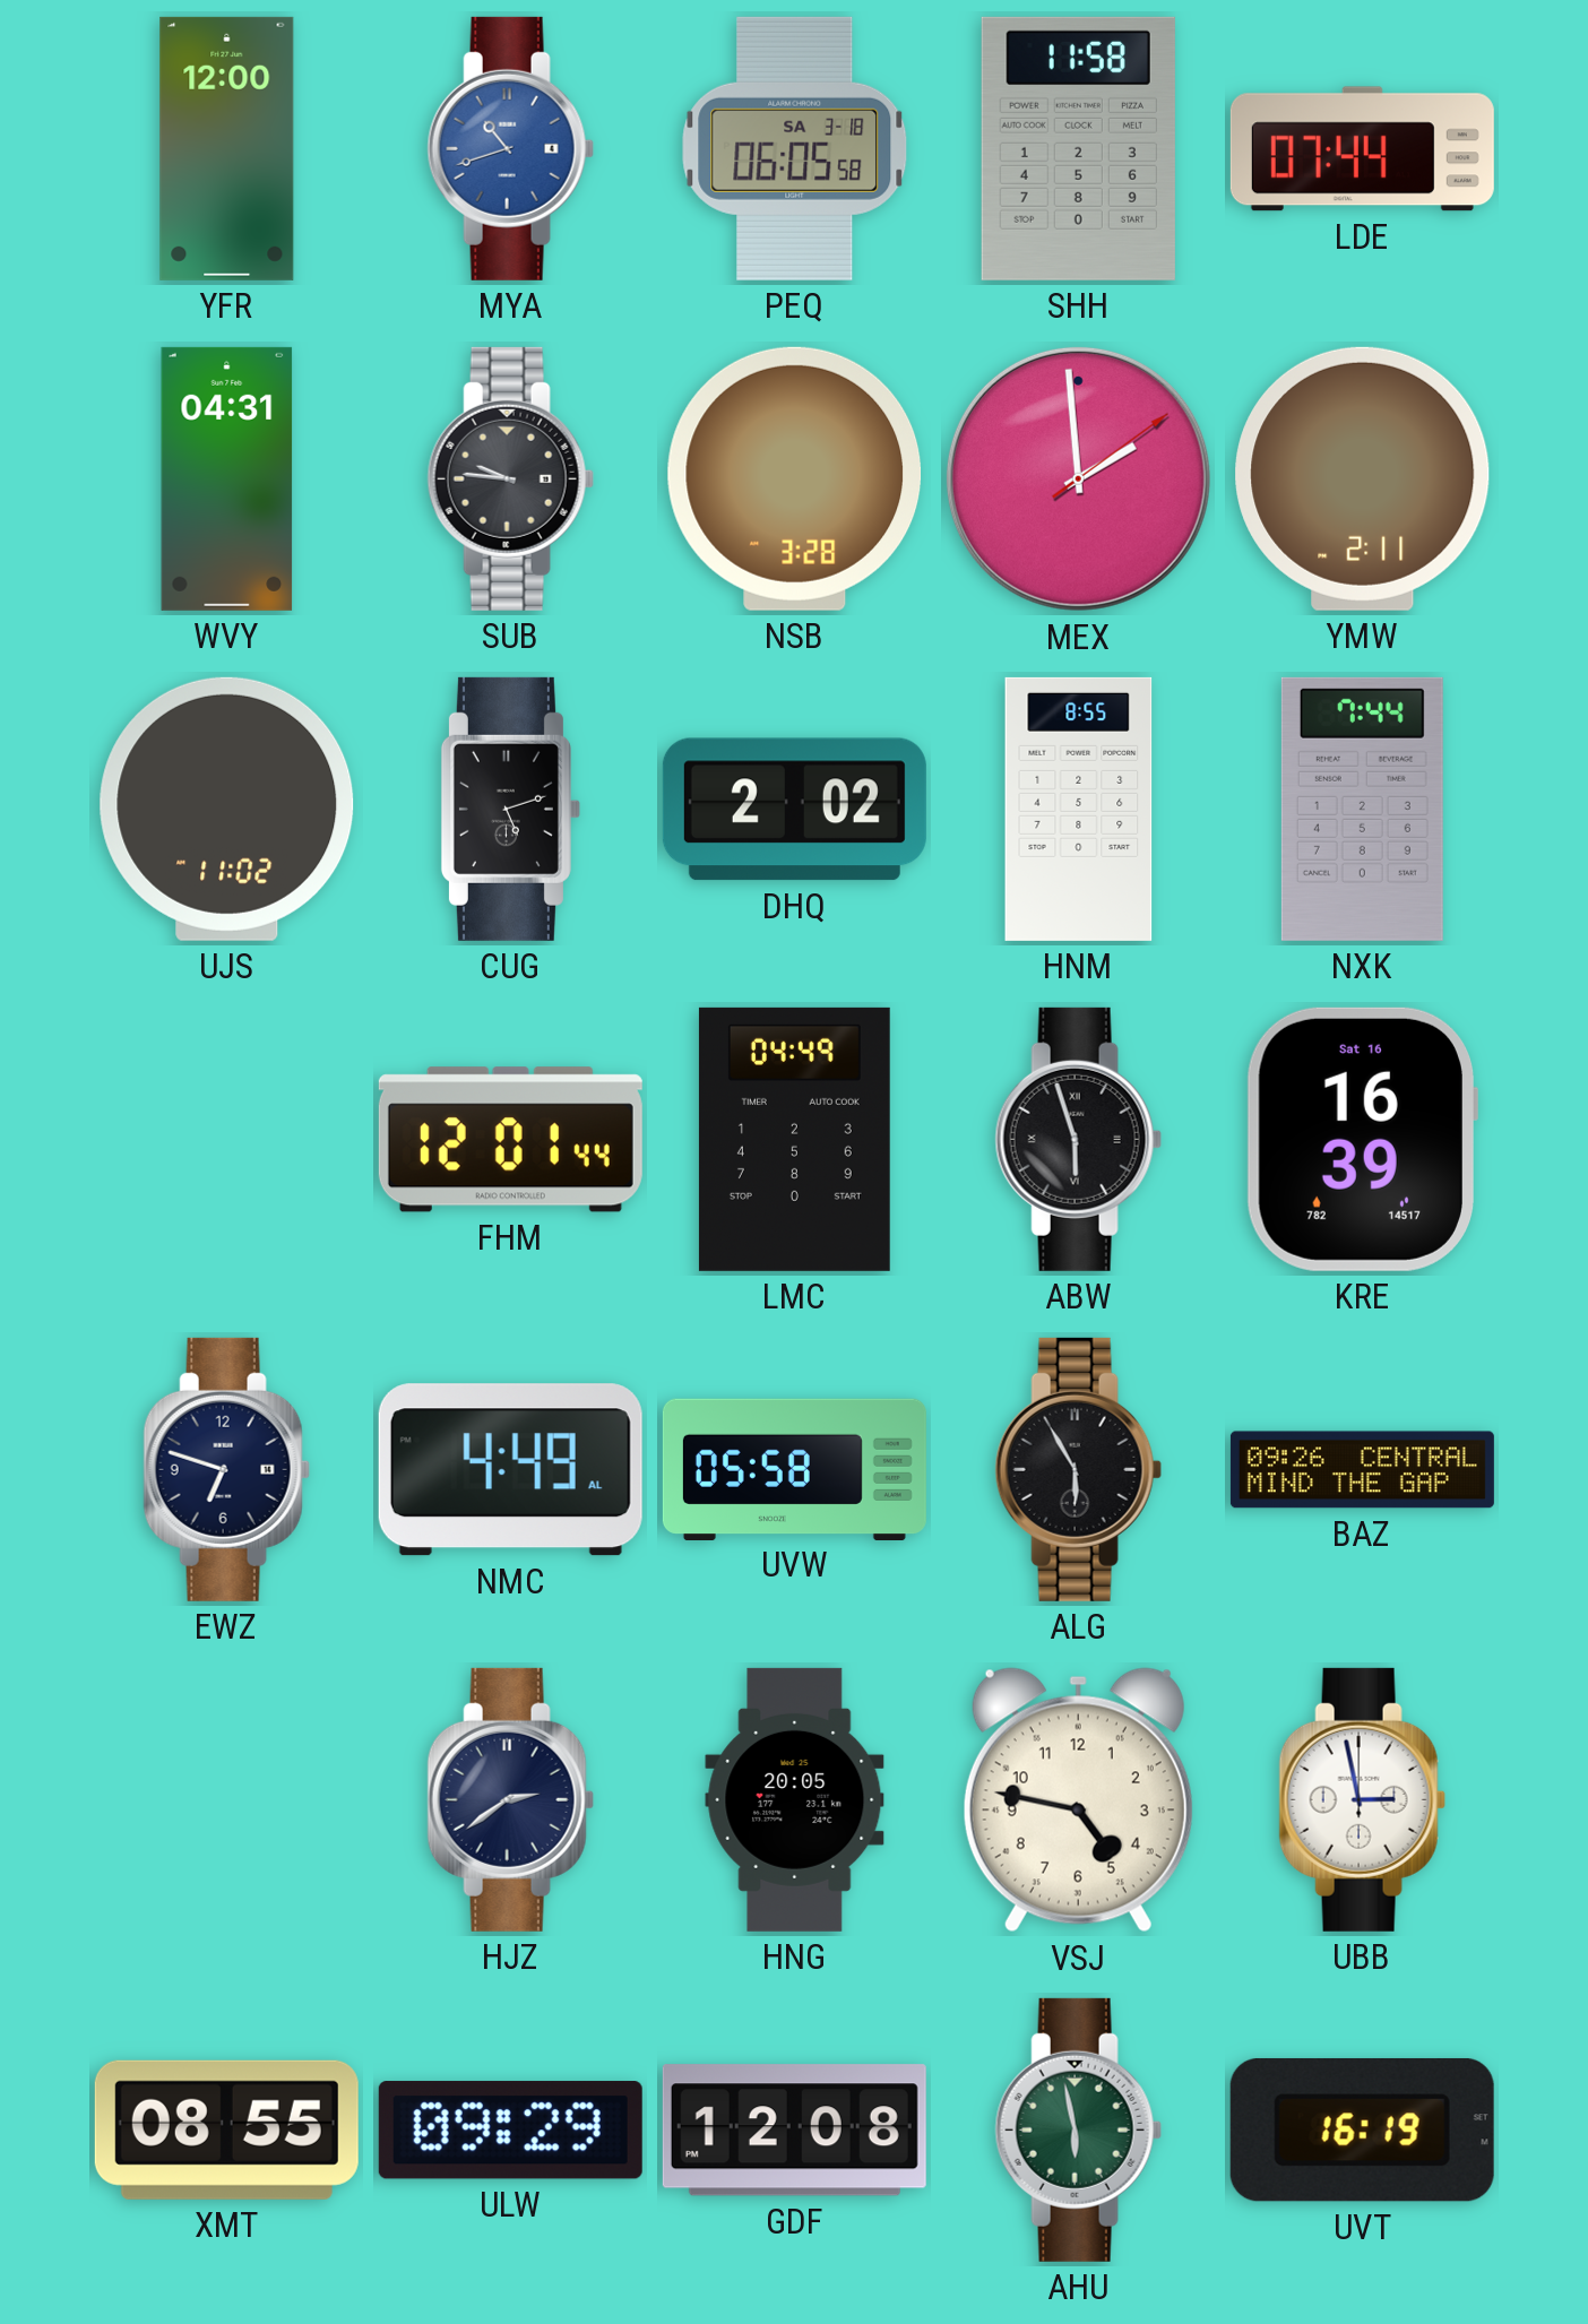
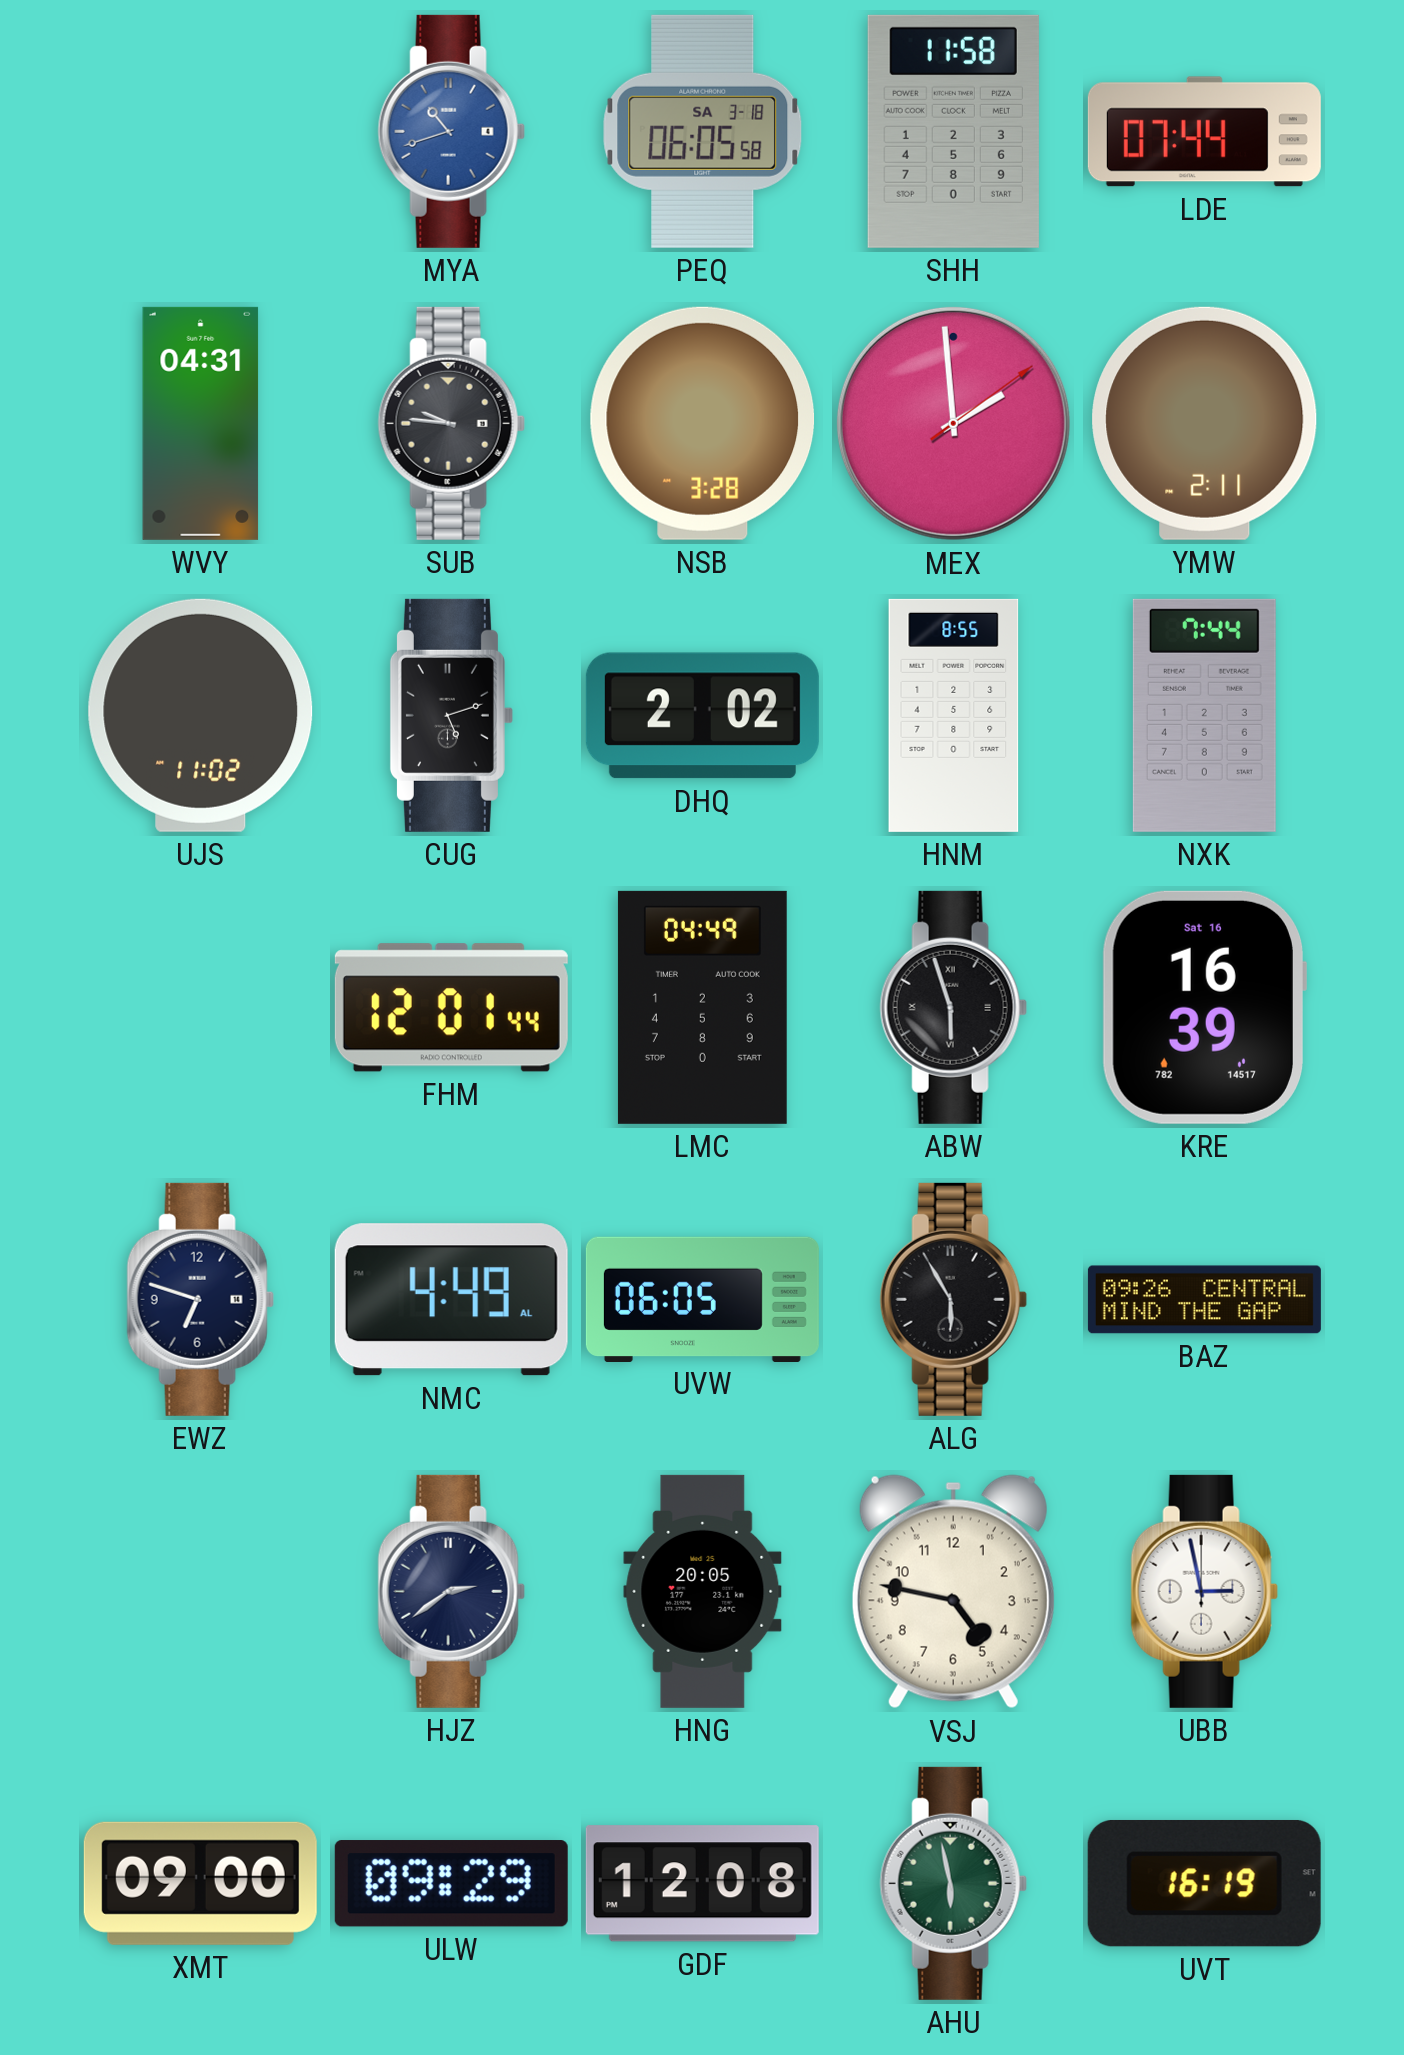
YFR: 12:00 -> none
UVW: 05:58 -> 06:05
XMT: 08:55 -> 09:00
